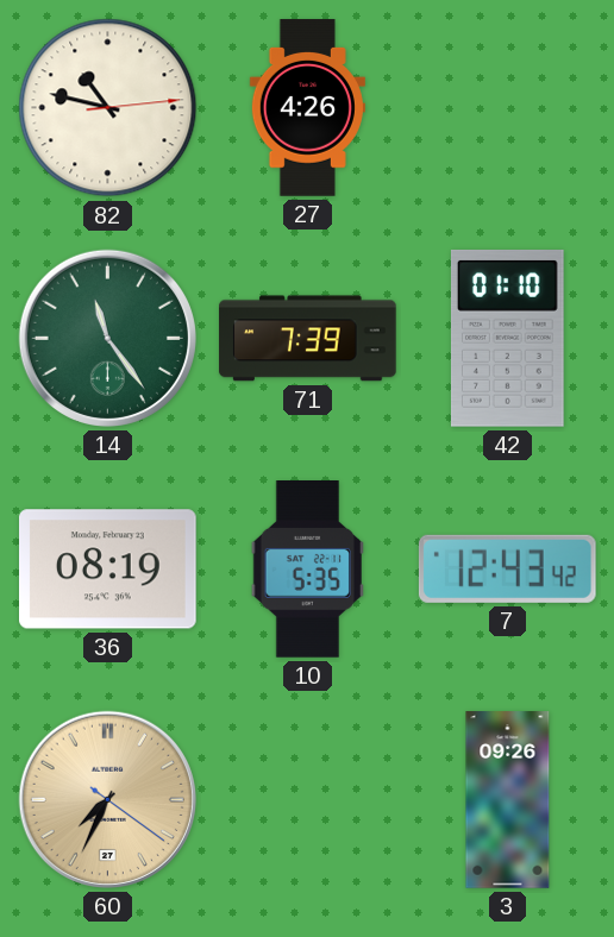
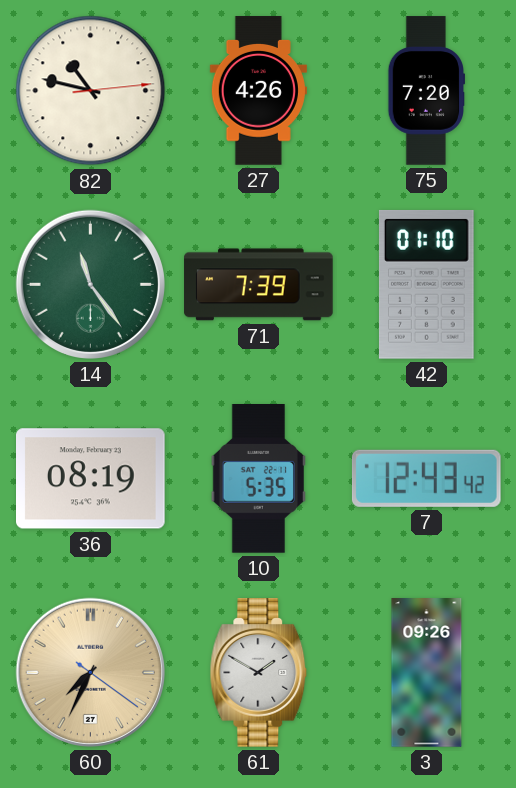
75: none -> 7:20
61: none -> 1:50
